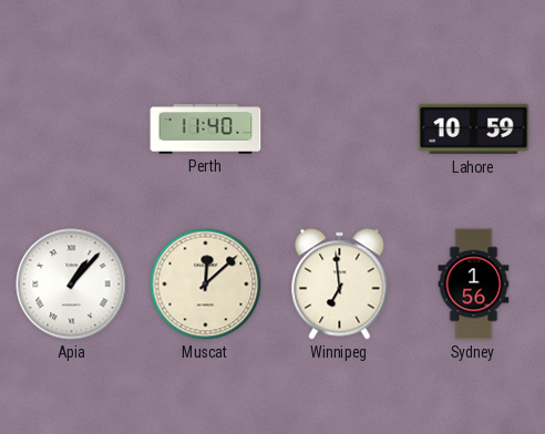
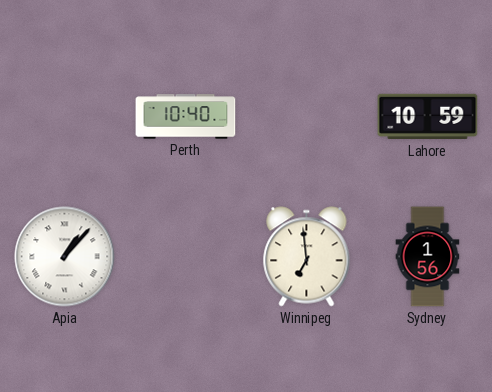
Perth: 11:40 -> 10:40
Muscat: 12:08 -> none
